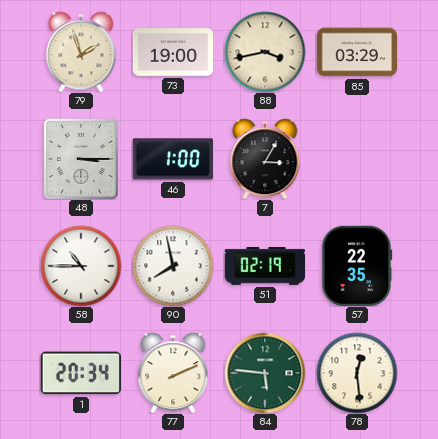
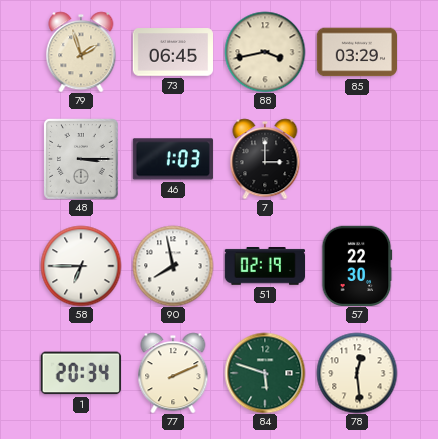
73: 19:00 -> 06:45
46: 1:00 -> 1:03
7: 3:05 -> 3:00
58: 10:45 -> 6:45
57: 22:35 -> 22:30
84: 5:46 -> 5:48
